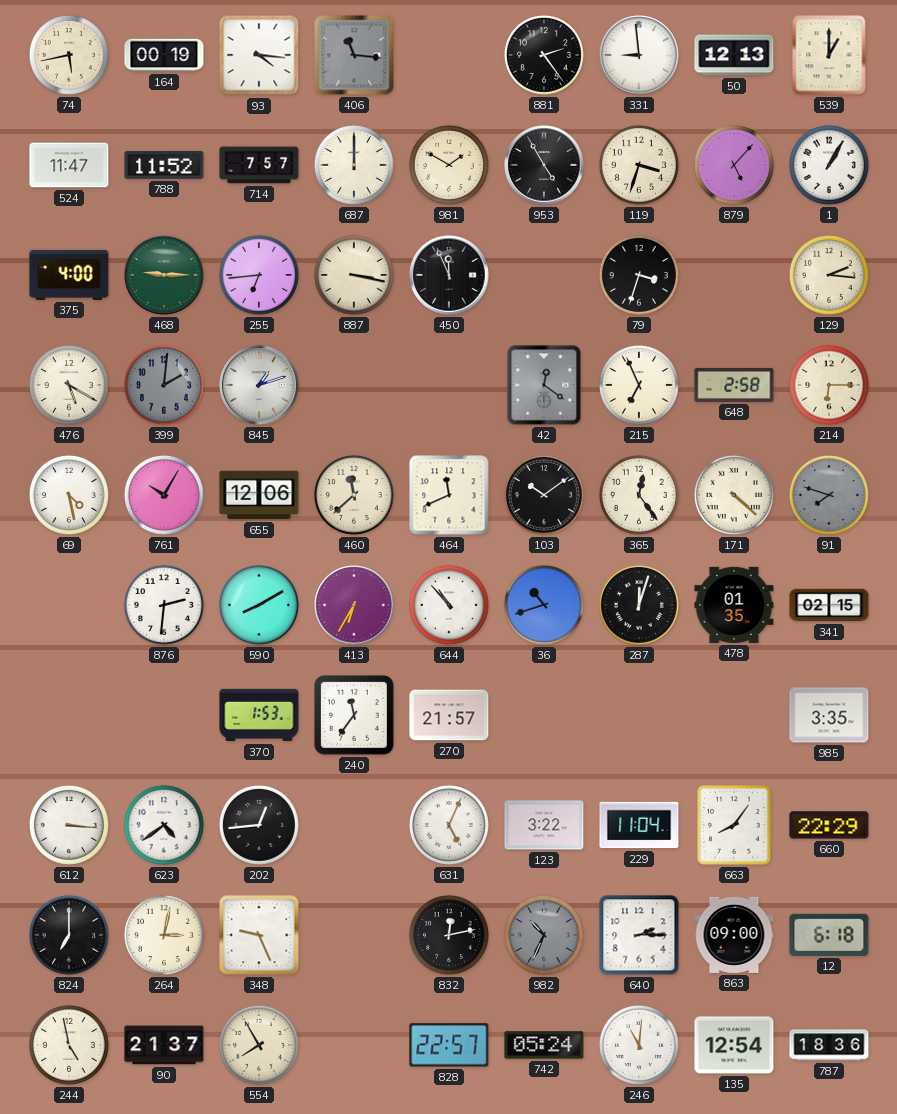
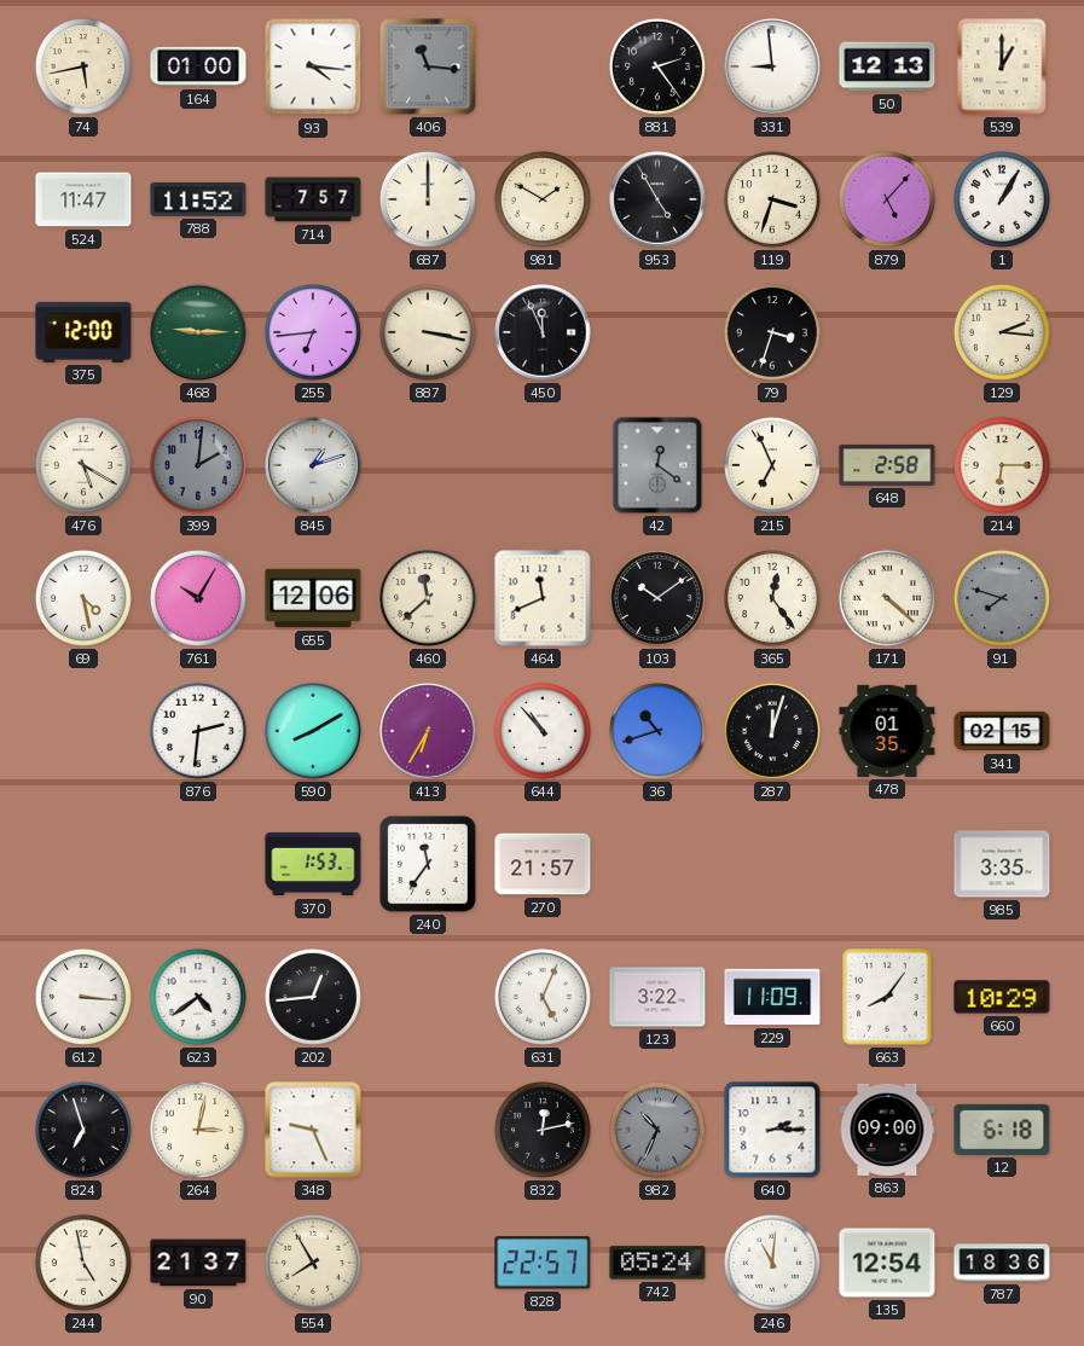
164: 00:19 -> 01:00
375: 4:00 -> 12:00
229: 11:04 -> 11:09
660: 22:29 -> 10:29
824: 7:00 -> 6:57
